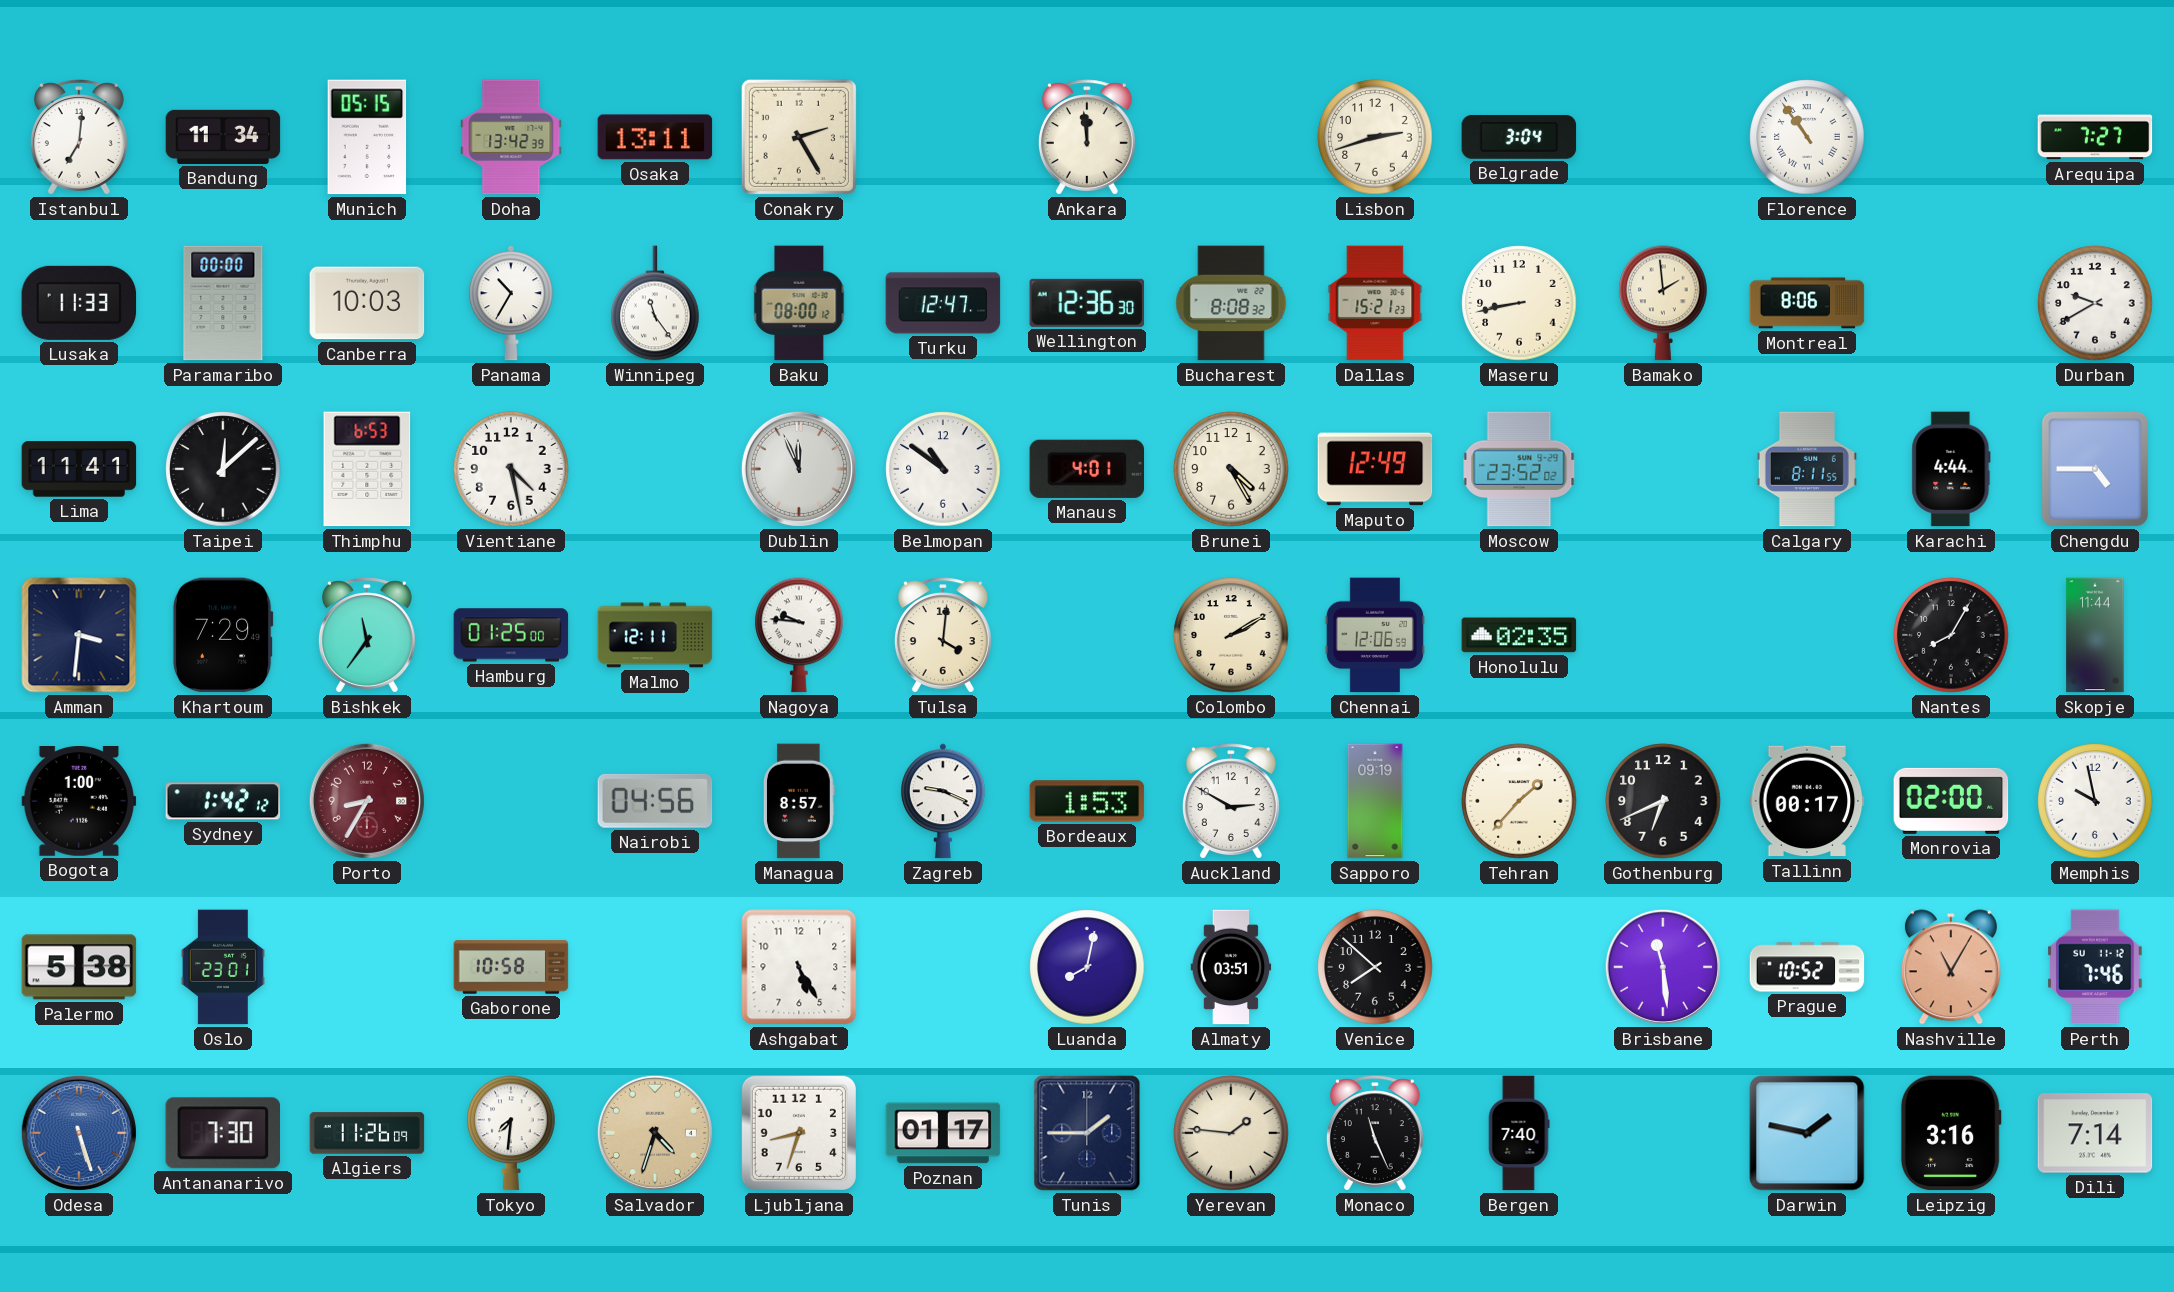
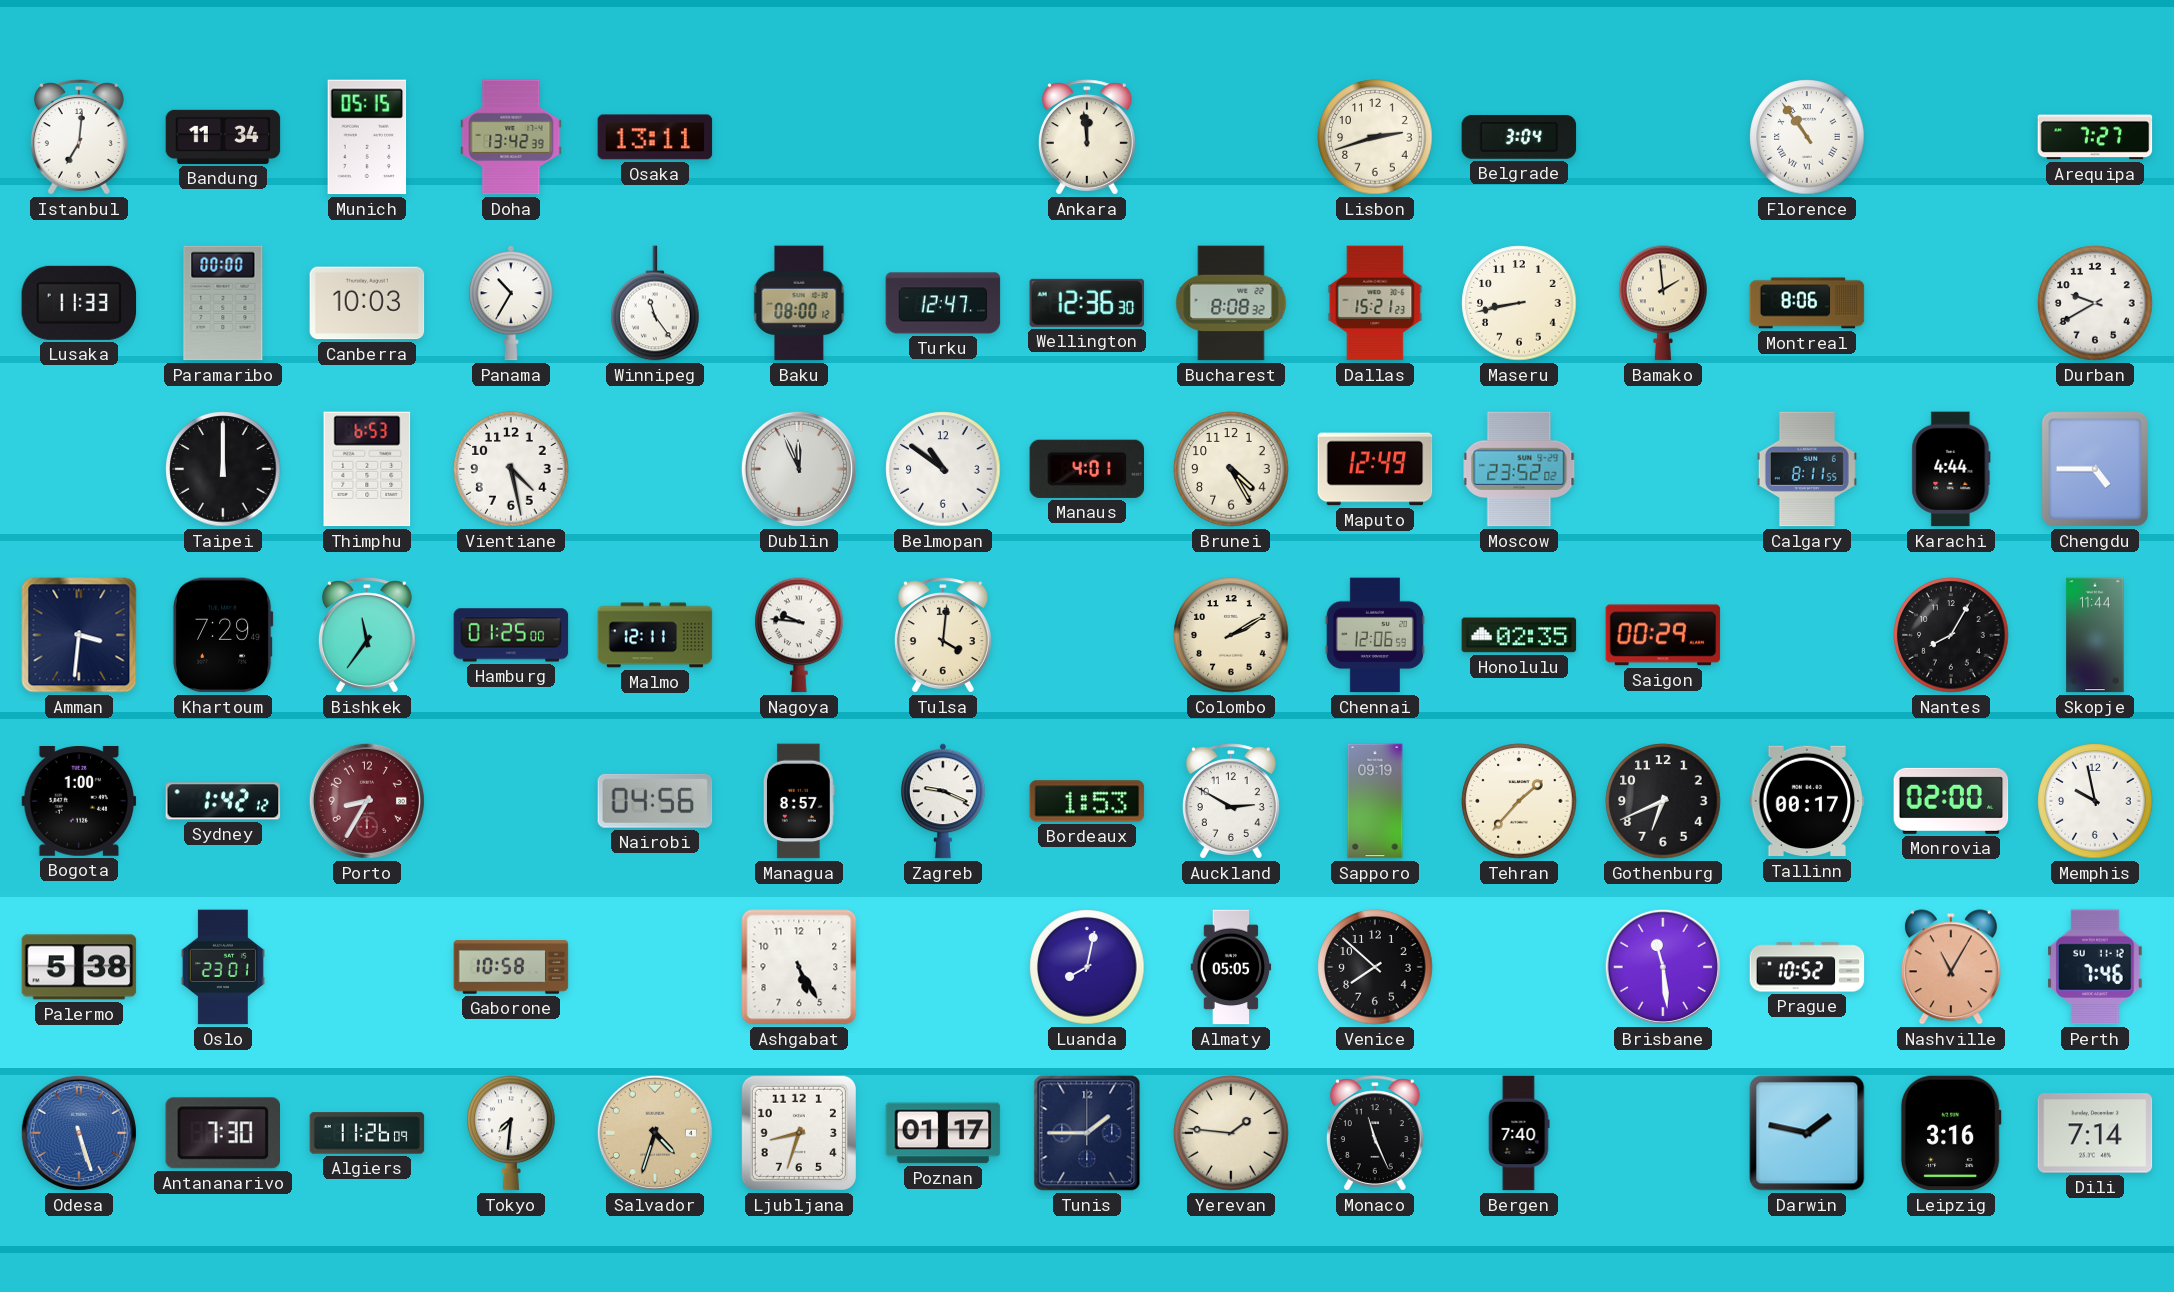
Conakry: 2:25 -> none
Lima: 11:41 -> none
Taipei: 12:08 -> 12:00
Saigon: none -> 00:29
Almaty: 03:51 -> 05:05
